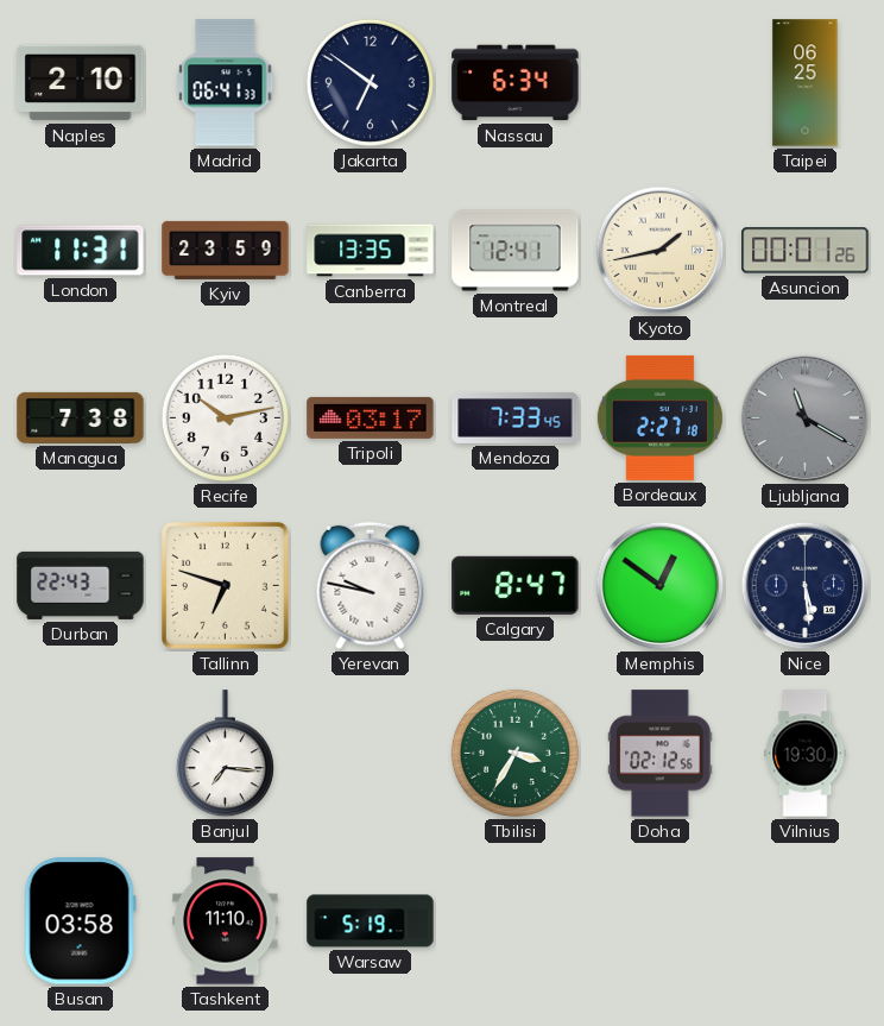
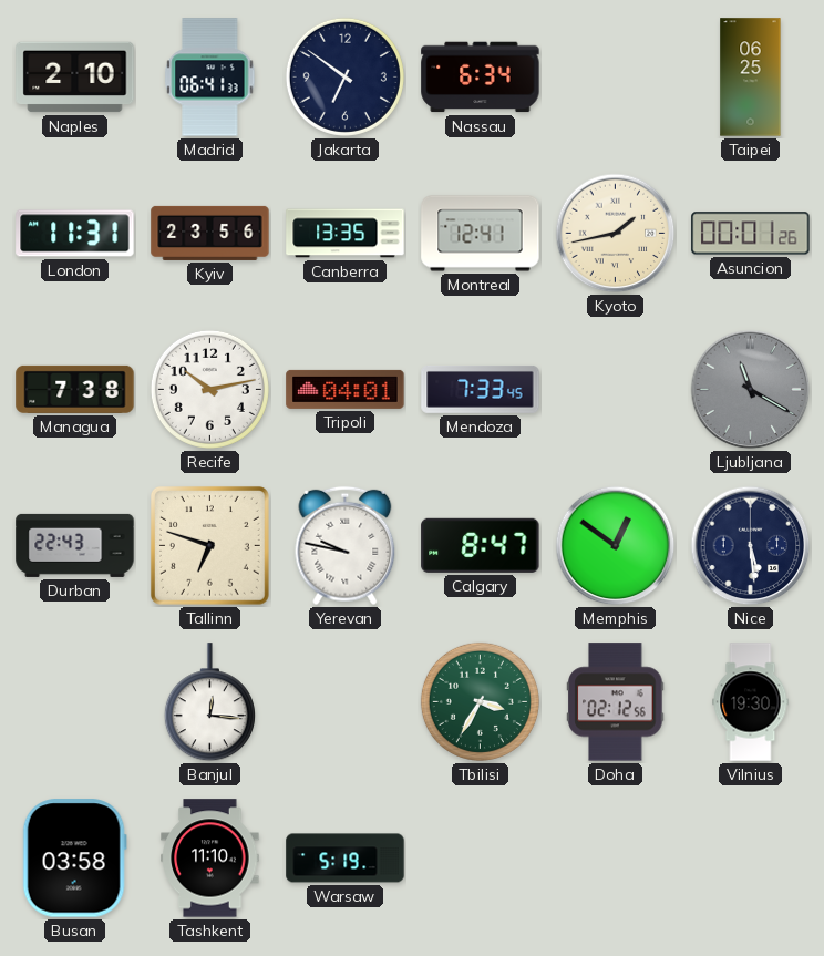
Kyiv: 23:59 -> 23:56
Tripoli: 03:17 -> 04:01
Bordeaux: 2:27 -> none
Banjul: 7:16 -> 12:16
